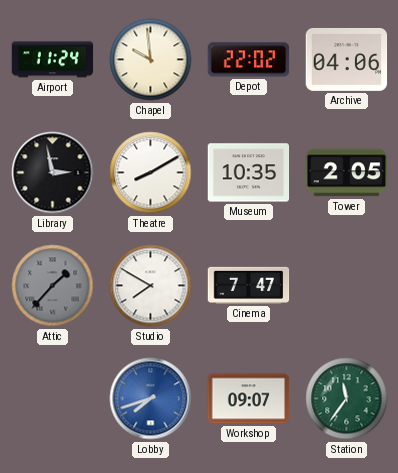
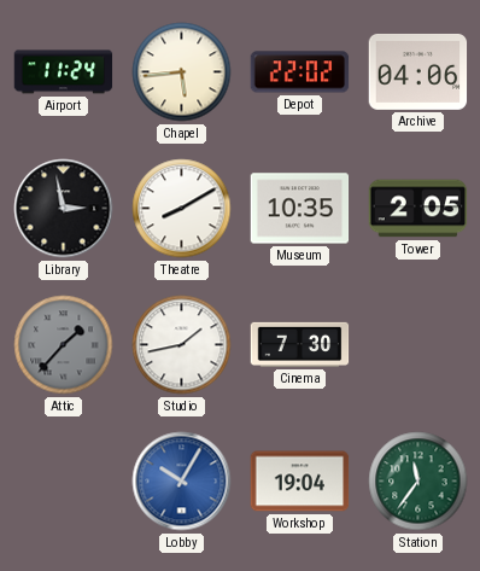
Chapel: 9:59 -> 5:44
Studio: 7:50 -> 1:43
Cinema: 7:47 -> 7:30
Lobby: 7:42 -> 10:05
Workshop: 09:07 -> 19:04
